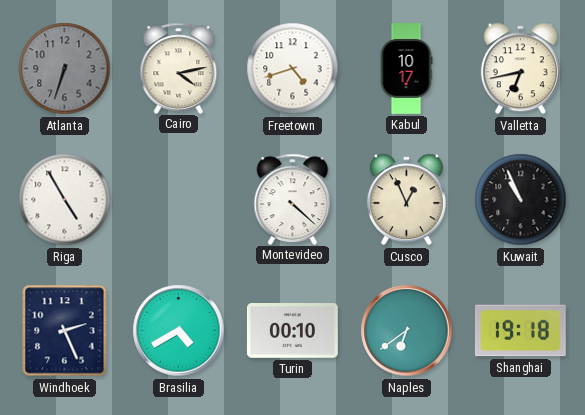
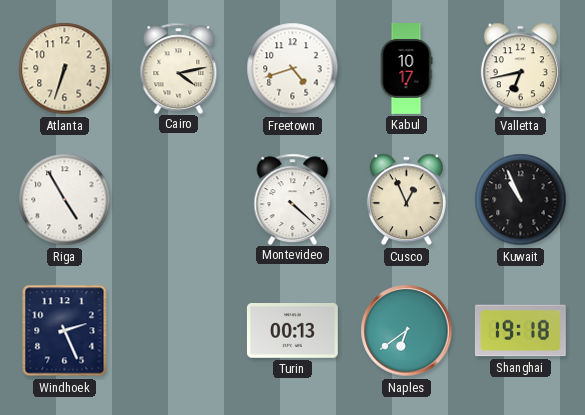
Atlanta dial: grey -> cream
Brasilia: 4:40 -> none
Turin: 00:10 -> 00:13
